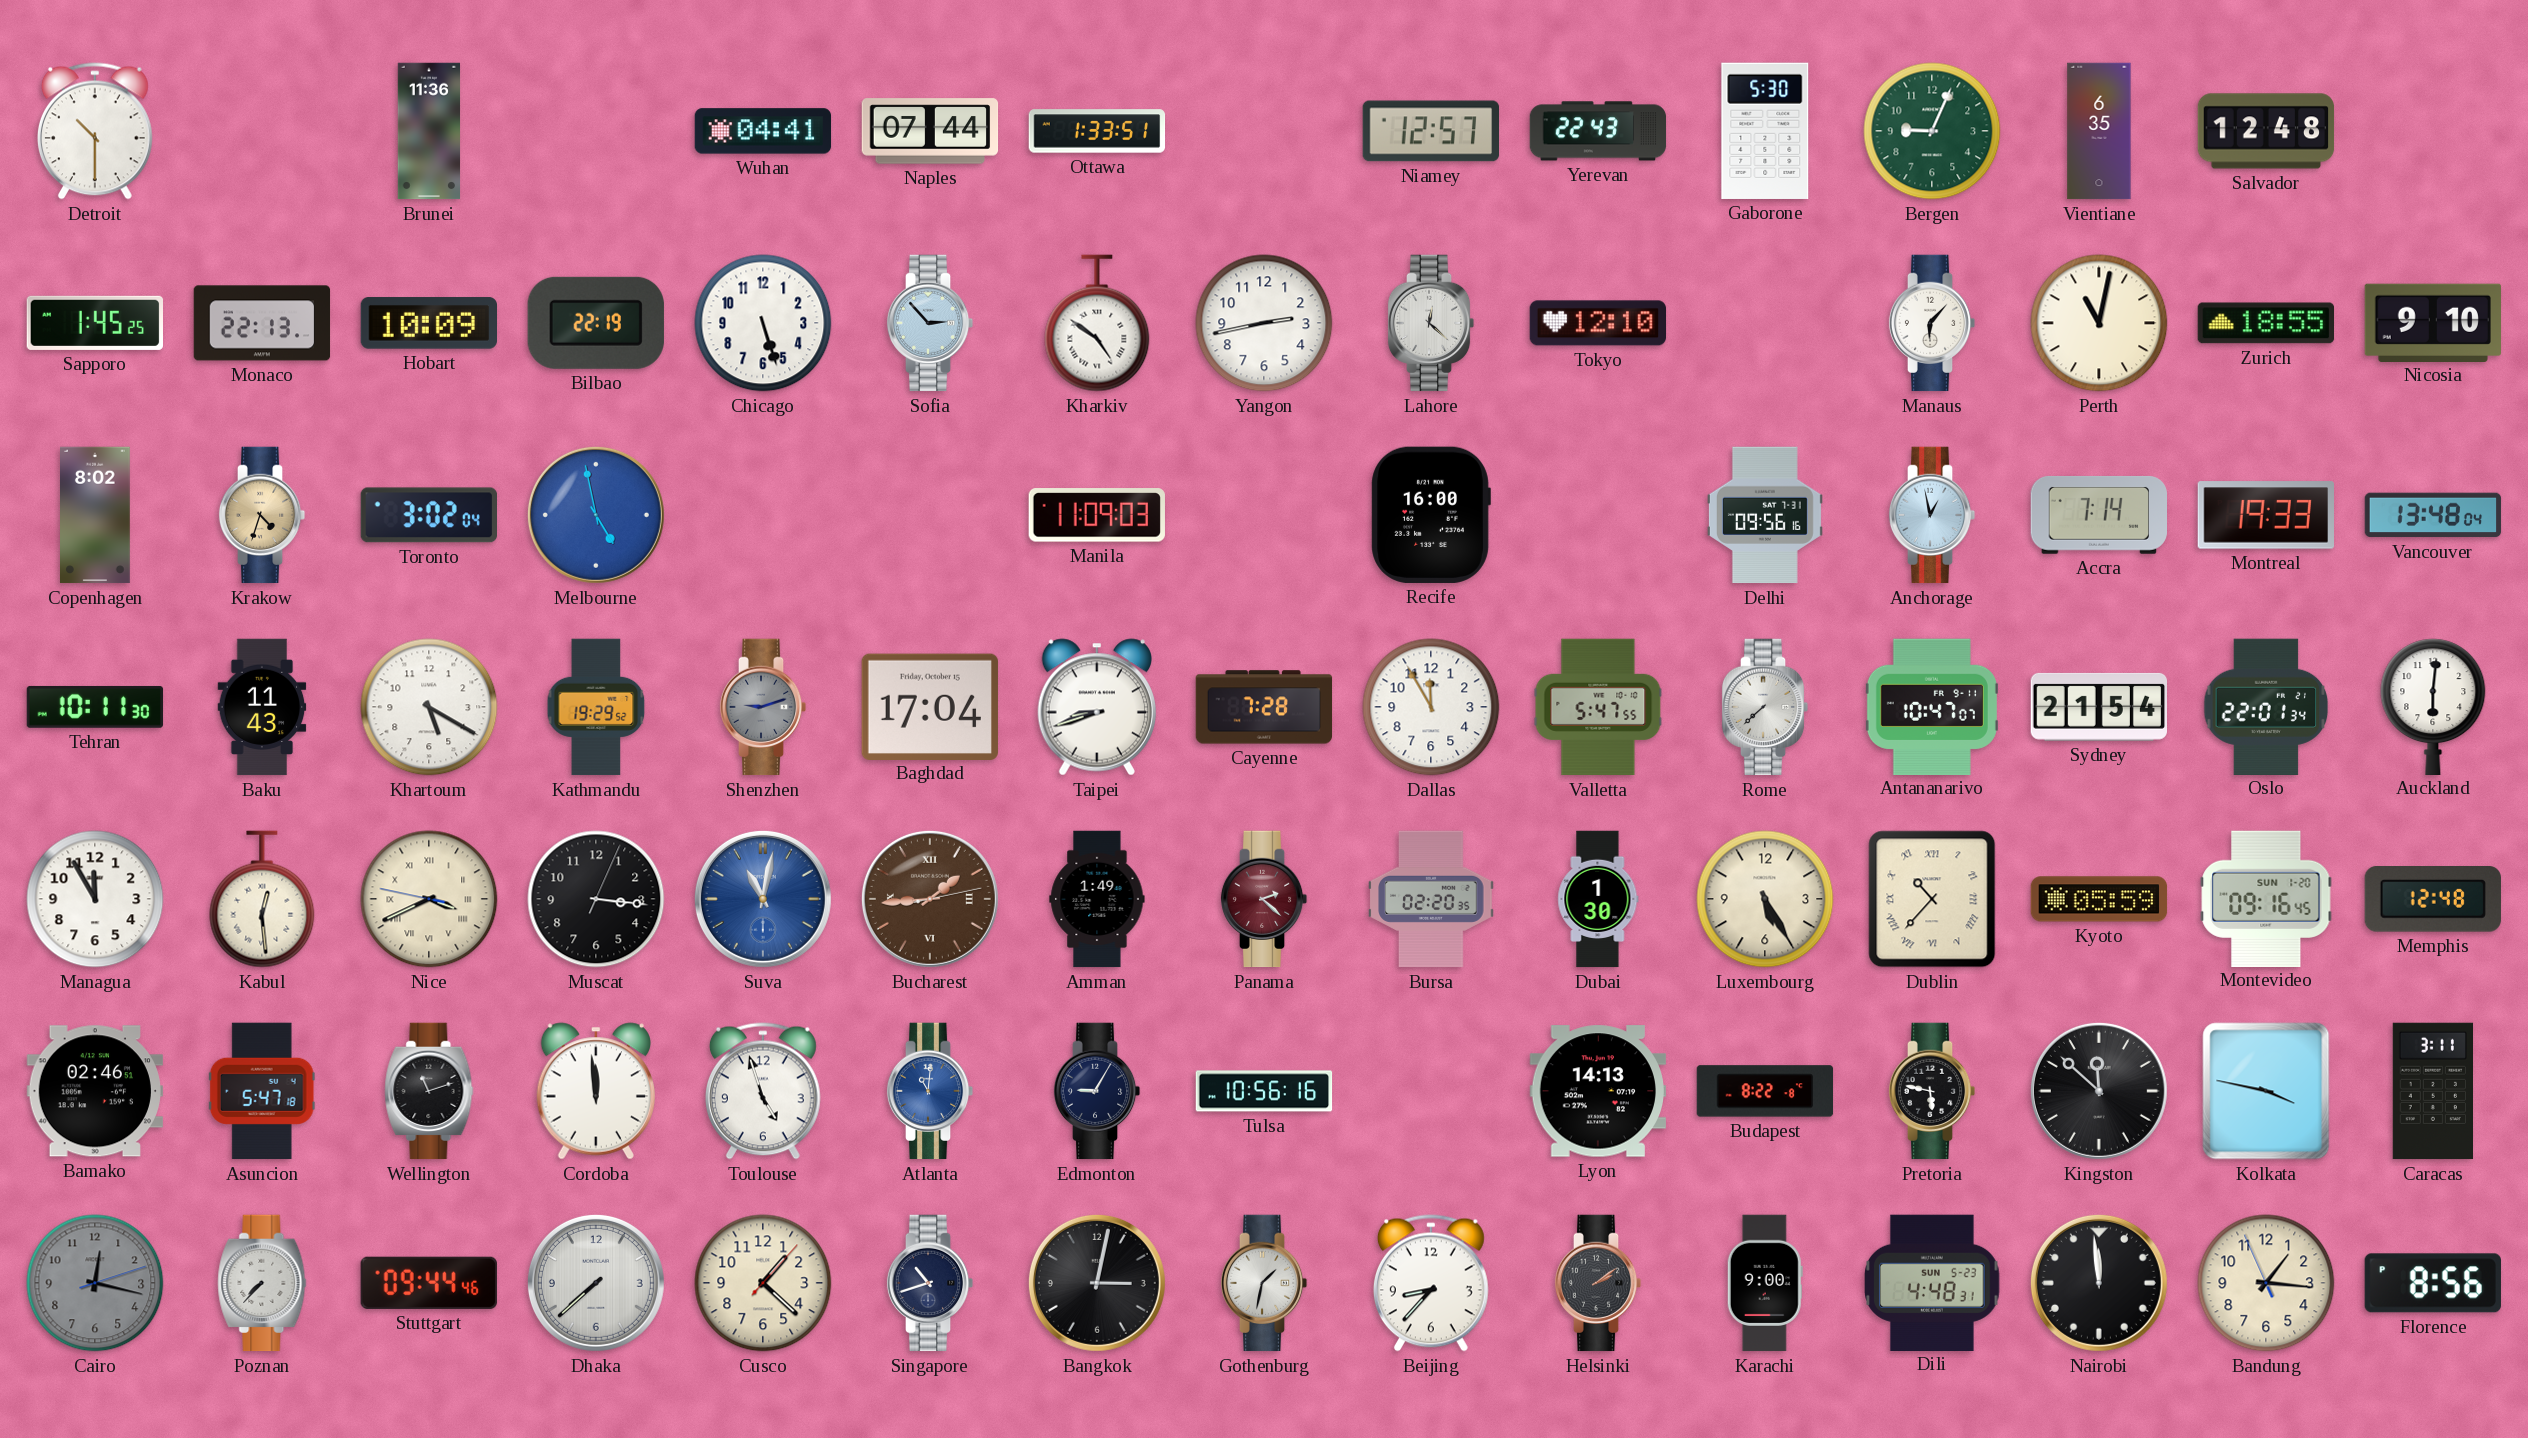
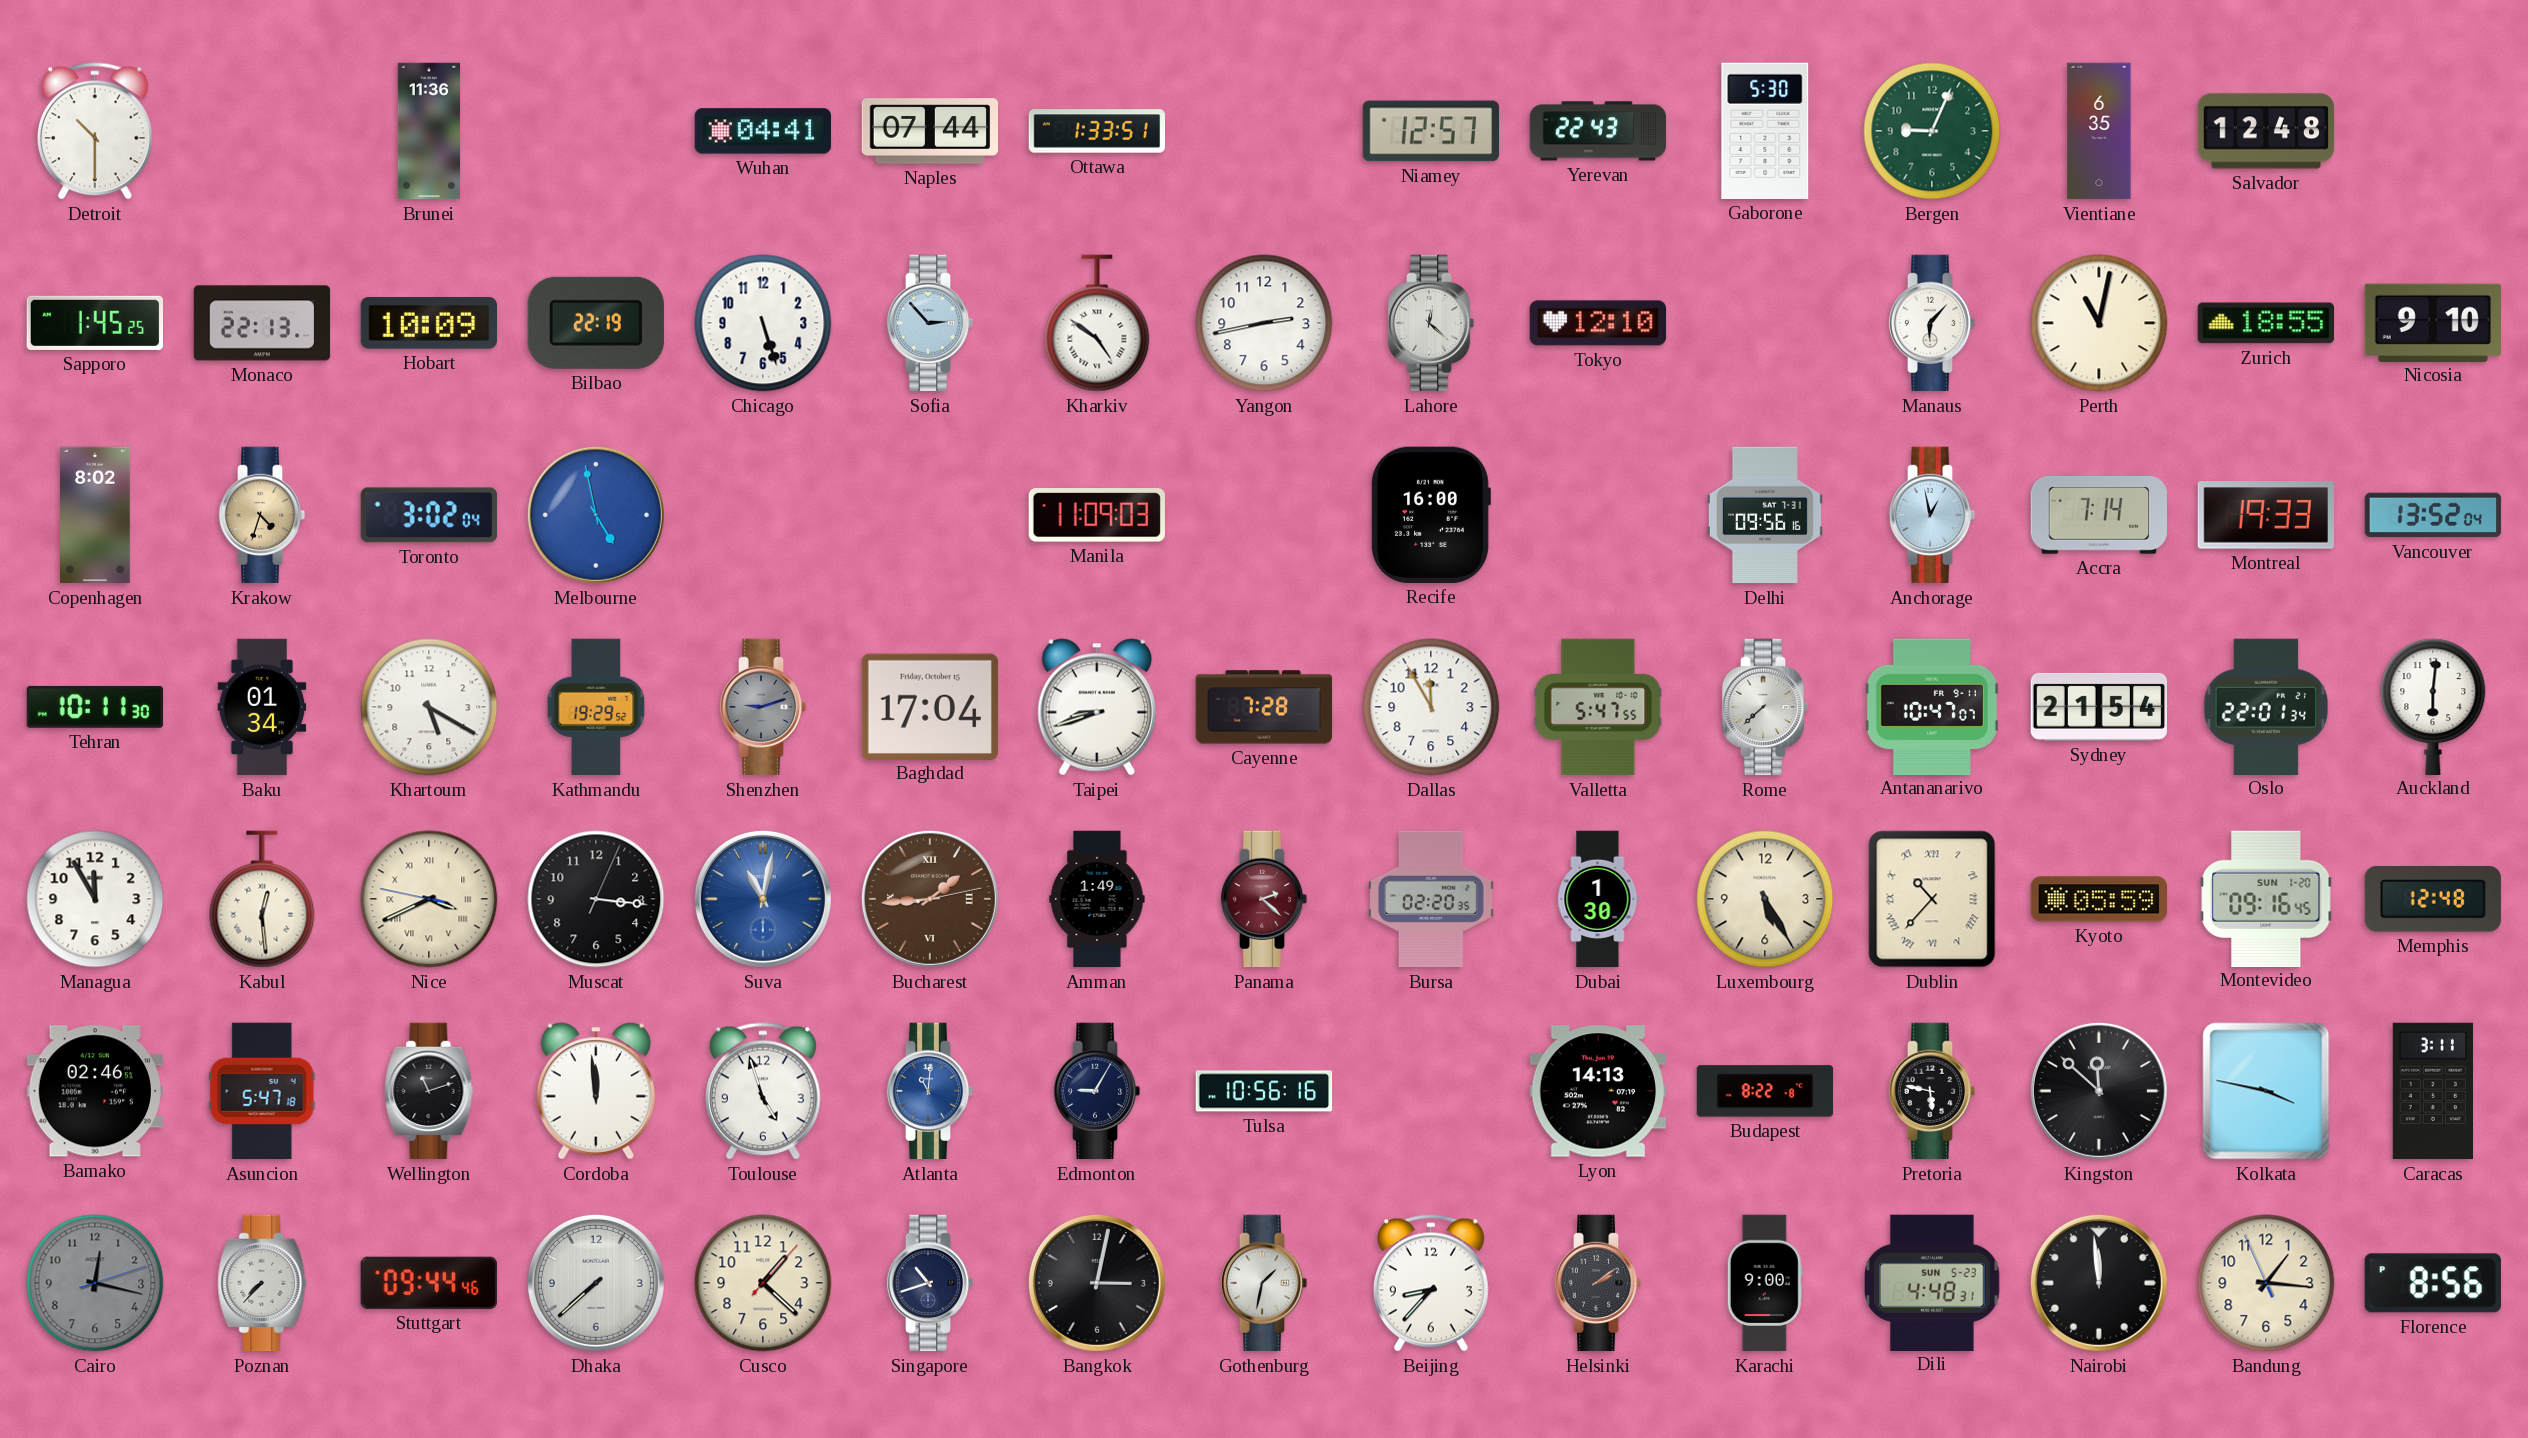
Vancouver: 13:48 -> 13:52
Baku: 11:43 -> 01:34
